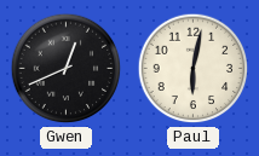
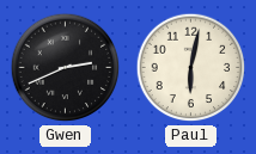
Gwen: 12:41 -> 2:41
